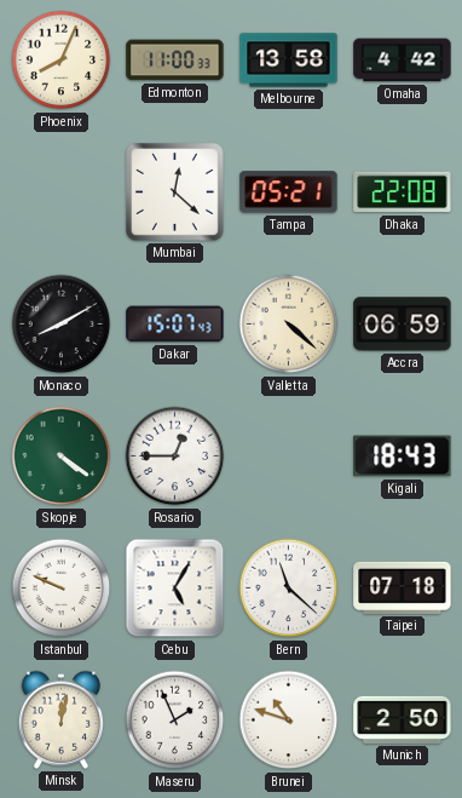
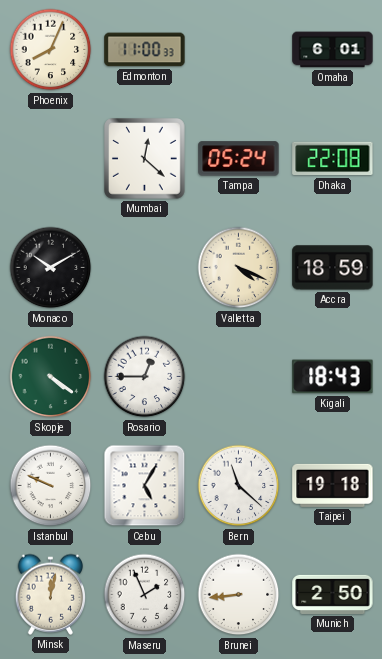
Melbourne: 13:58 -> none
Omaha: 4:42 -> 6:01
Tampa: 05:21 -> 05:24
Monaco: 8:10 -> 10:10
Dakar: 15:07 -> none
Valletta: 4:22 -> 4:19
Accra: 06:59 -> 18:59
Taipei: 07:18 -> 19:18
Brunei: 10:48 -> 8:44
